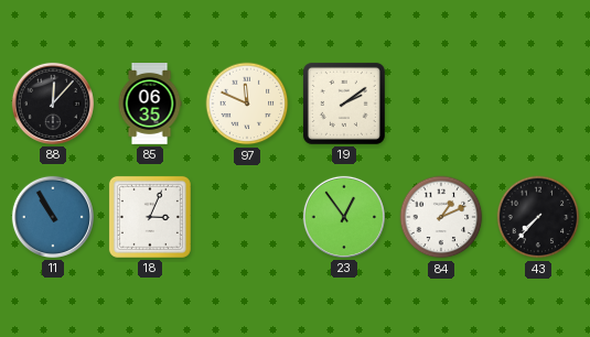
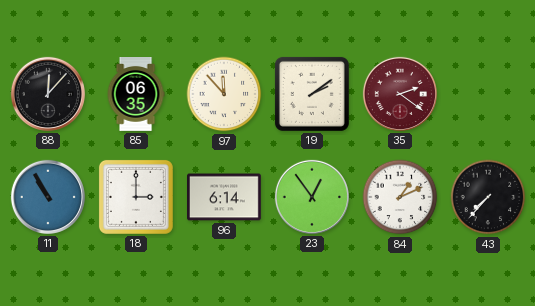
97: 11:49 -> 11:53
35: none -> 2:21
18: 3:04 -> 3:00
96: none -> 6:14
